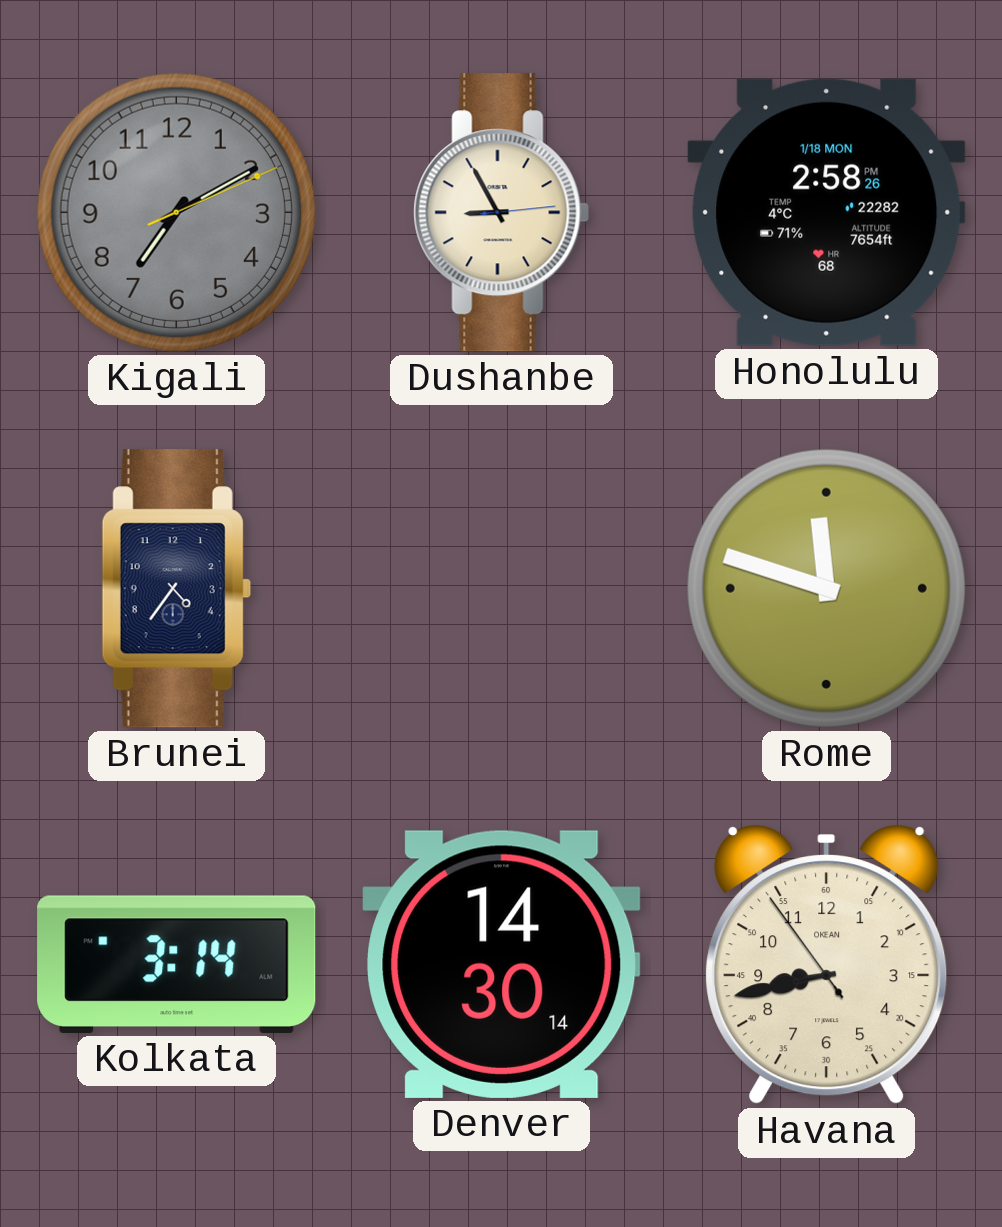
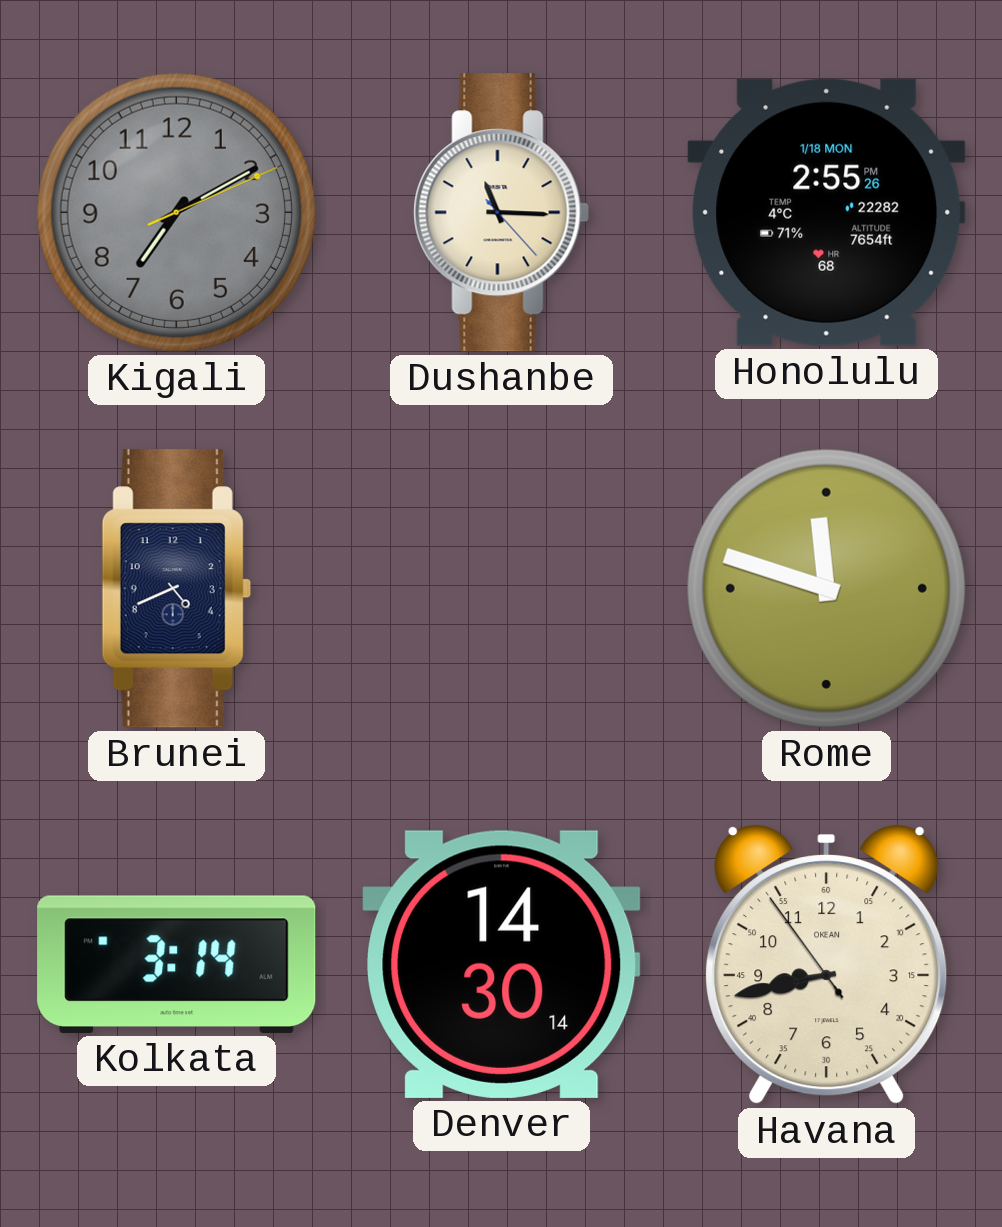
Dushanbe: 8:55 -> 11:15
Honolulu: 2:58 -> 2:55
Brunei: 4:36 -> 4:41
